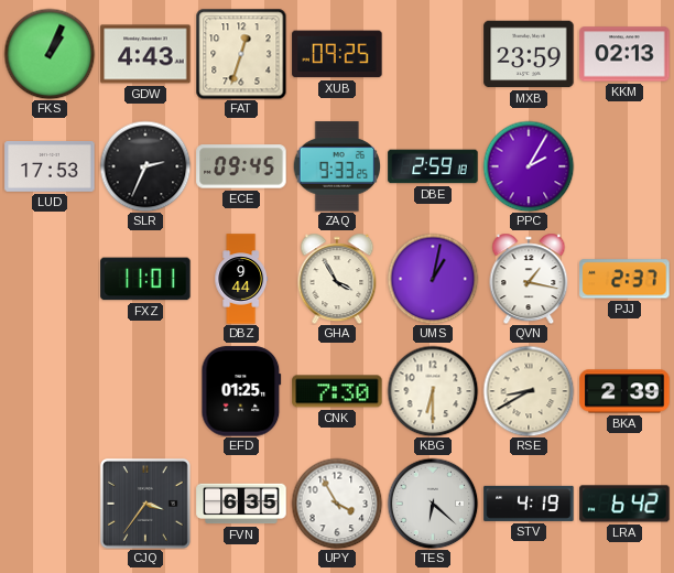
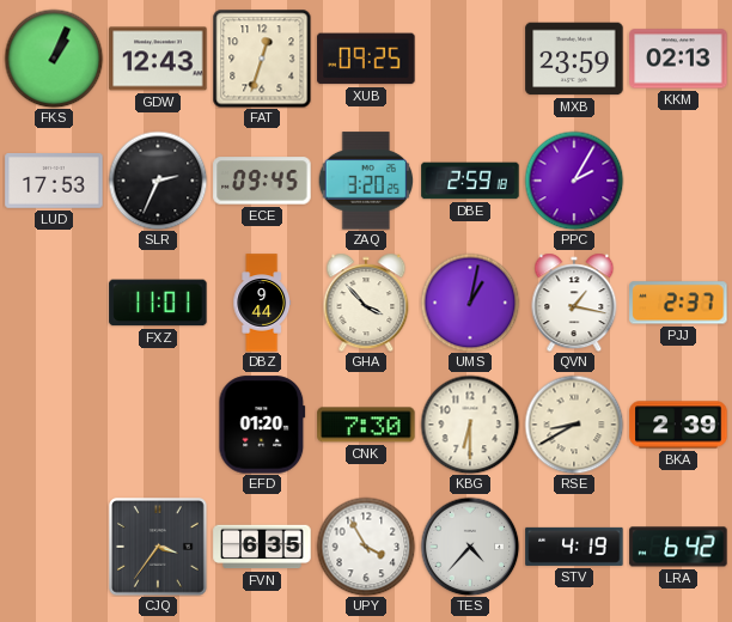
GDW: 4:43 -> 12:43
ZAQ: 9:33 -> 3:20
GHA: 3:55 -> 3:53
EFD: 01:25 -> 01:20
TES: 6:22 -> 4:37
